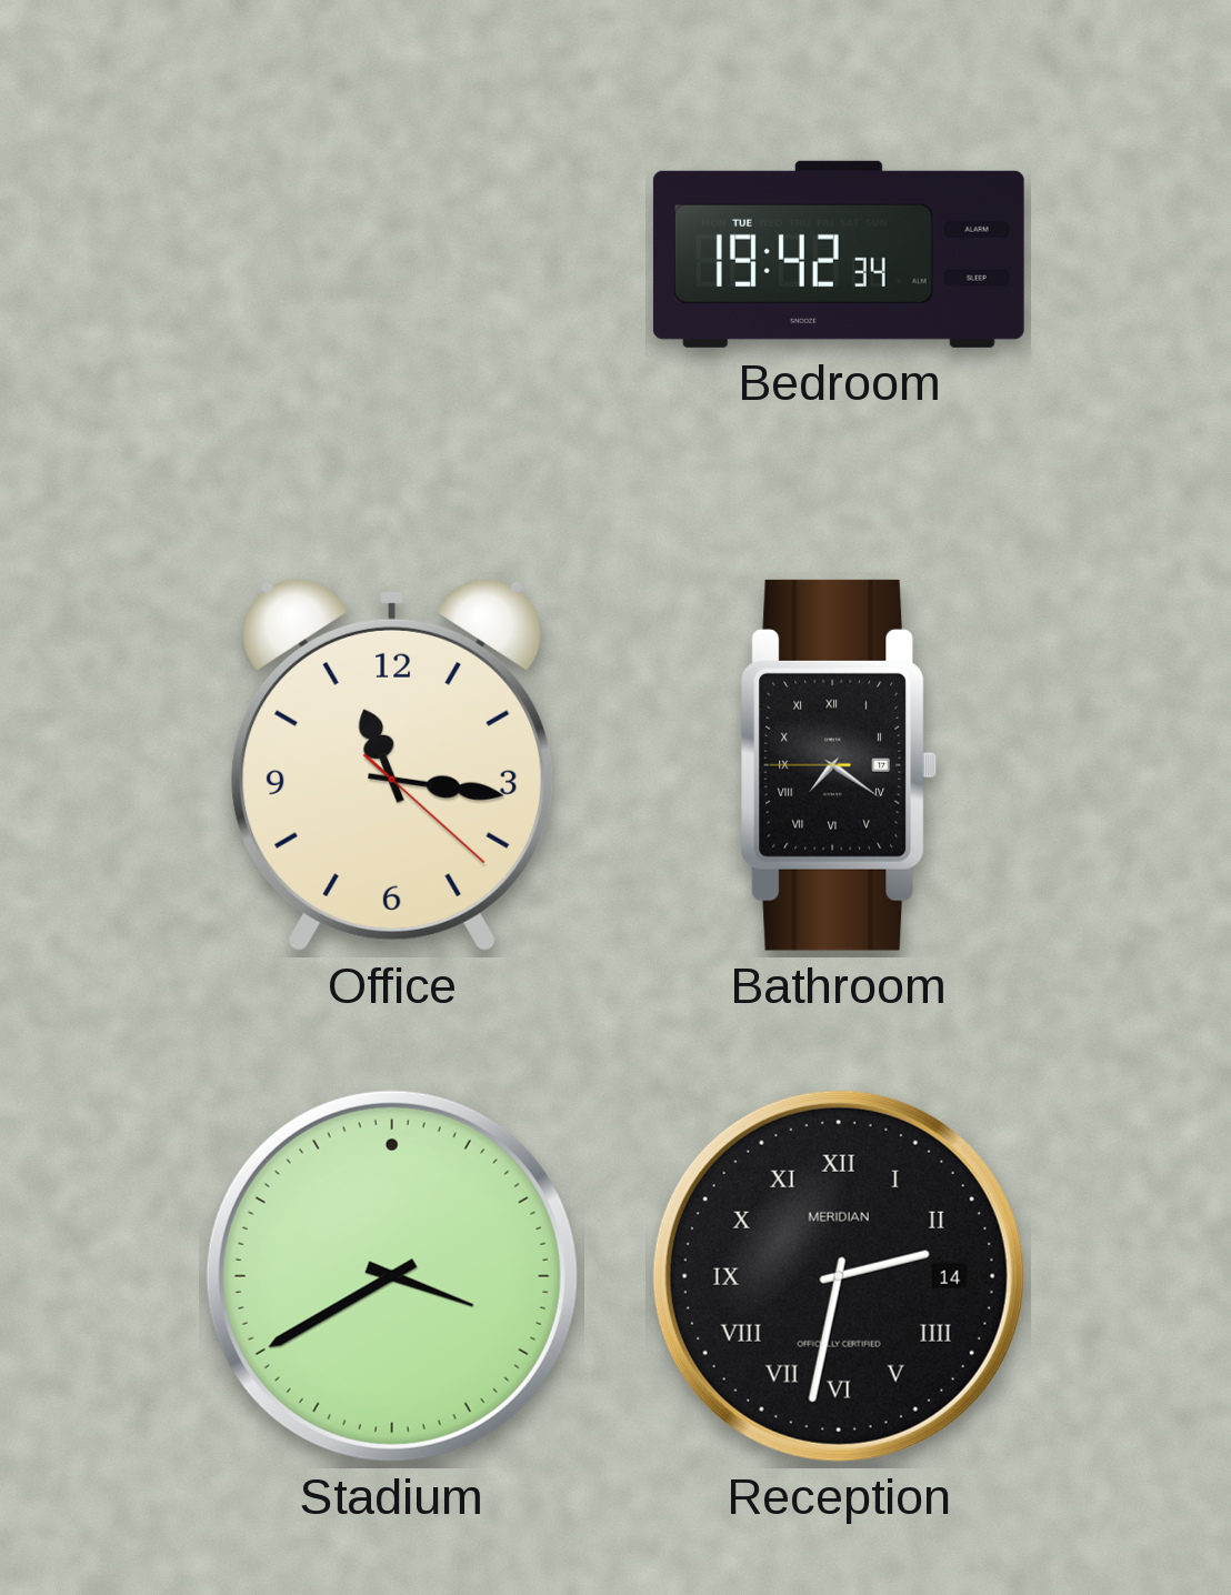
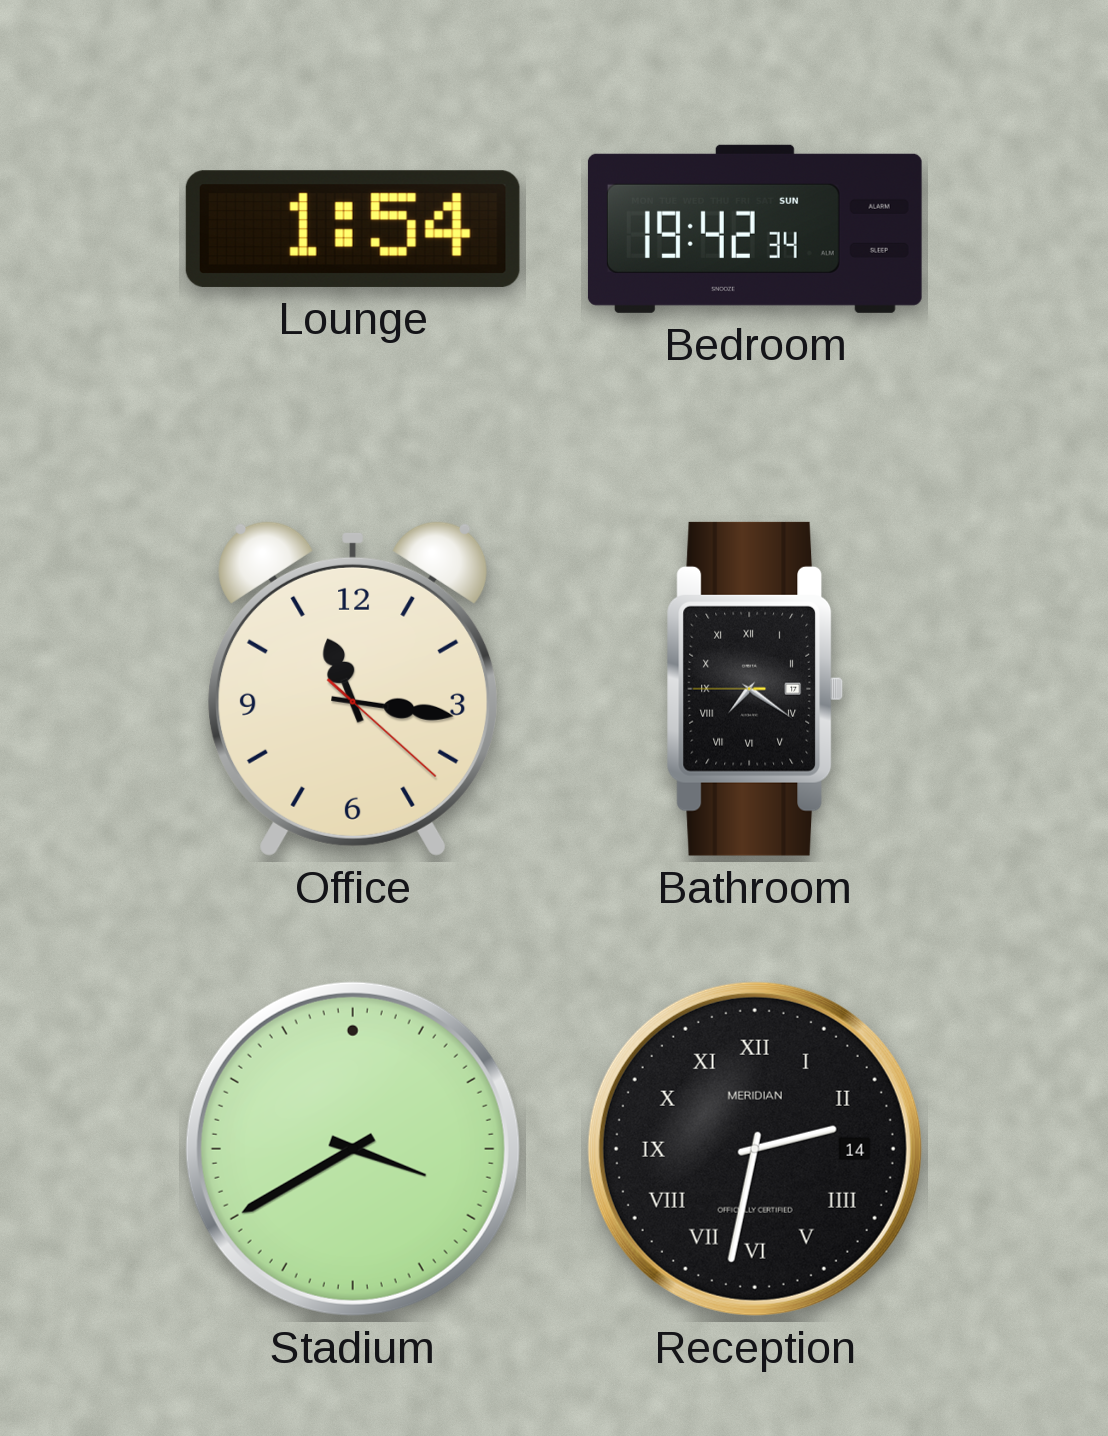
Lounge: none -> 1:54
Bedroom date: TUE -> SUN
